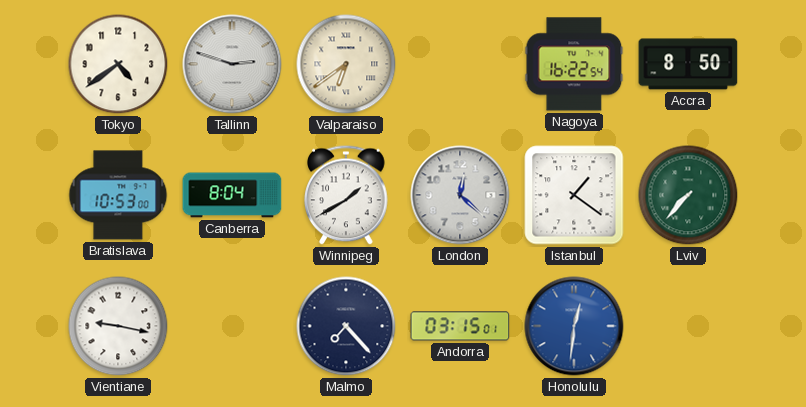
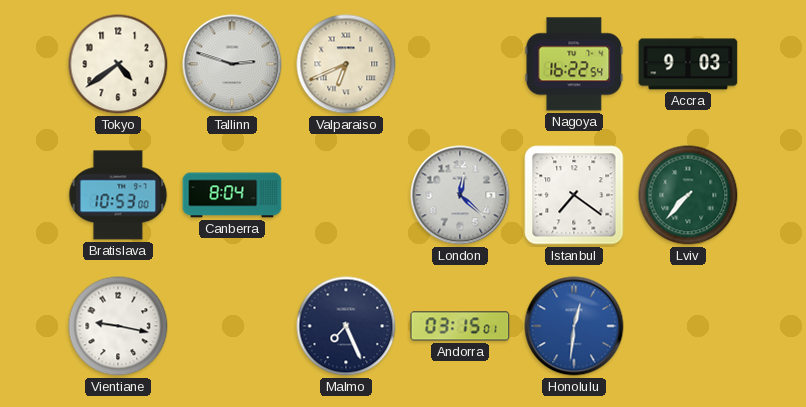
Valparaiso: 6:39 -> 6:41
Accra: 8:50 -> 9:03
Winnipeg: 1:40 -> none
Istanbul: 1:21 -> 7:21
Malmo: 7:23 -> 7:26
